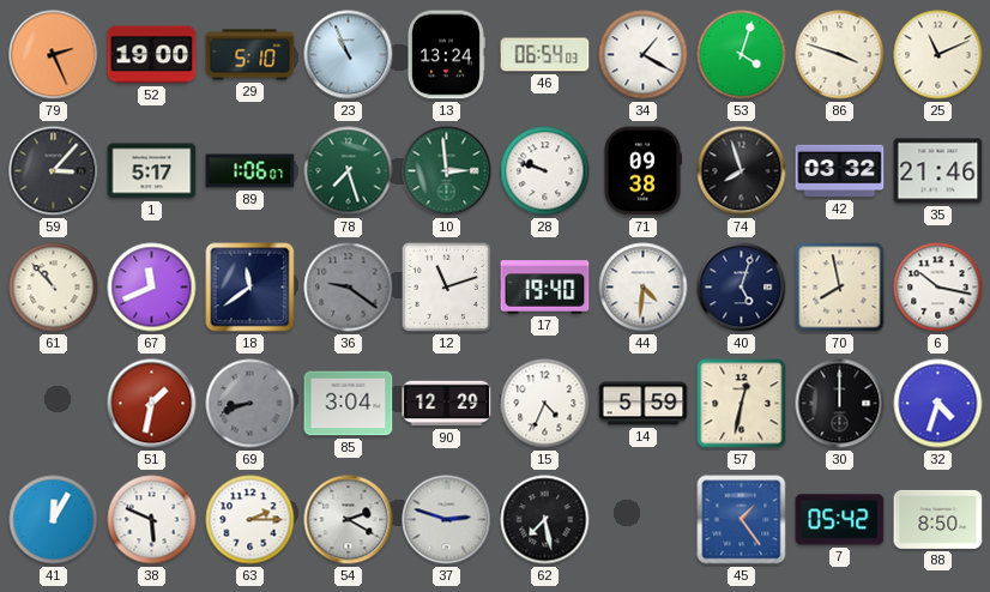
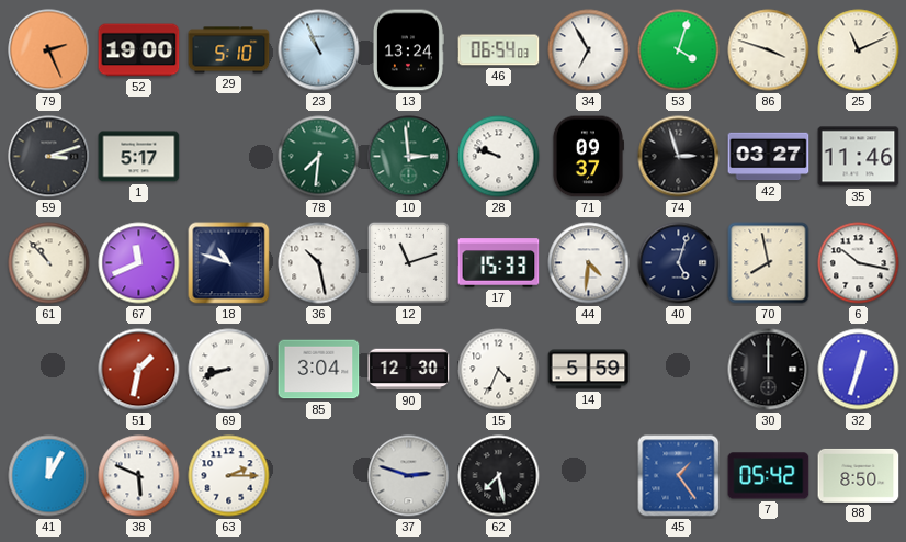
34: 1:20 -> 6:55
59: 3:07 -> 3:12
89: 1:06 -> none
78: 7:27 -> 7:31
71: 09:38 -> 09:37
74: 7:57 -> 2:57
42: 03:32 -> 03:27
35: 21:46 -> 11:46
18: 11:39 -> 10:48
36: 9:21 -> 10:28
36 dial: grey -> white
17: 19:40 -> 15:33
69 dial: grey -> white
90: 12:29 -> 12:30
57: 12:32 -> none
32: 4:33 -> 12:33
54: 2:20 -> none
